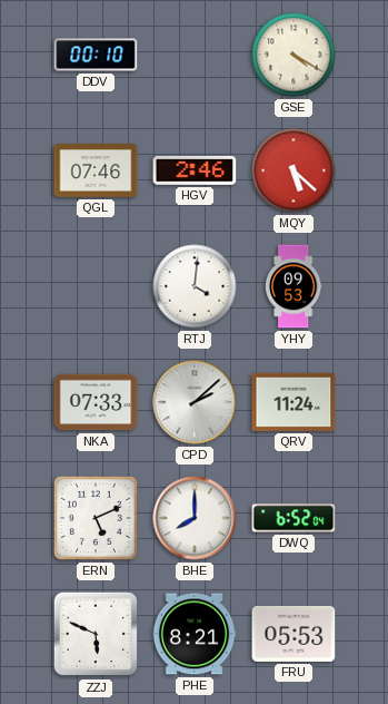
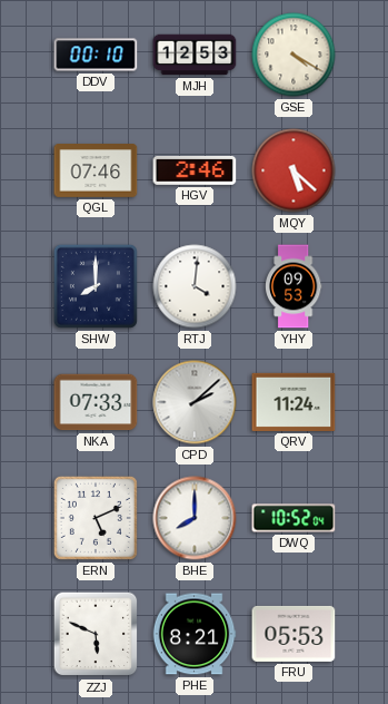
MJH: none -> 12:53
SHW: none -> 8:00
DWQ: 6:52 -> 10:52
